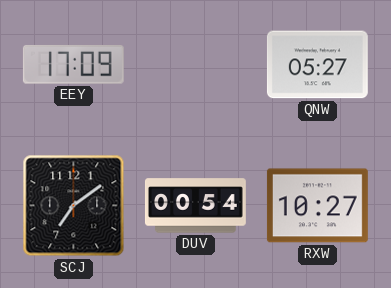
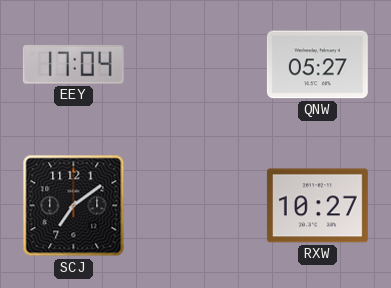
EEY: 17:09 -> 17:04
DUV: 00:54 -> none
